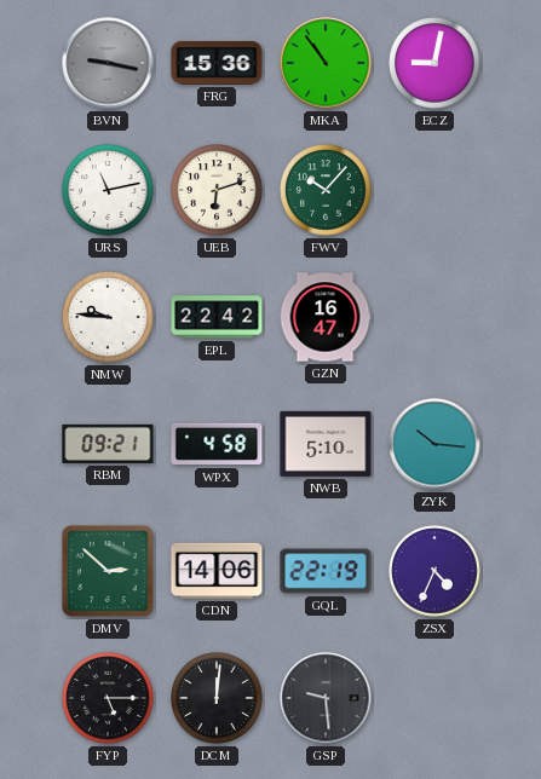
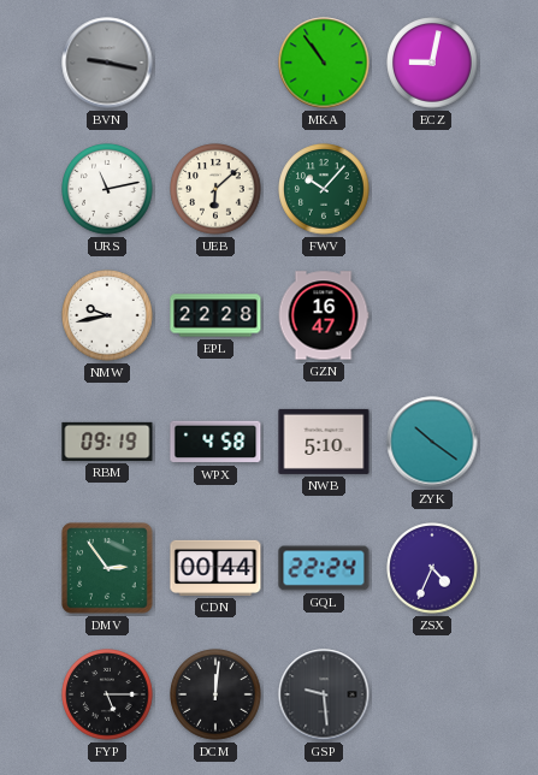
FRG: 15:36 -> none
UEB: 6:12 -> 6:08
NMW: 9:46 -> 9:43
EPL: 22:42 -> 22:28
RBM: 09:21 -> 09:19
ZYK: 10:16 -> 10:21
DMV: 2:52 -> 2:54
CDN: 14:06 -> 00:44
GQL: 22:19 -> 22:24
